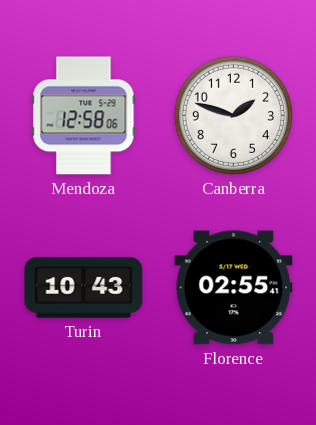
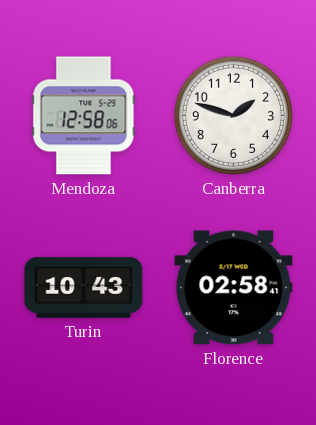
Florence: 02:55 -> 02:58
